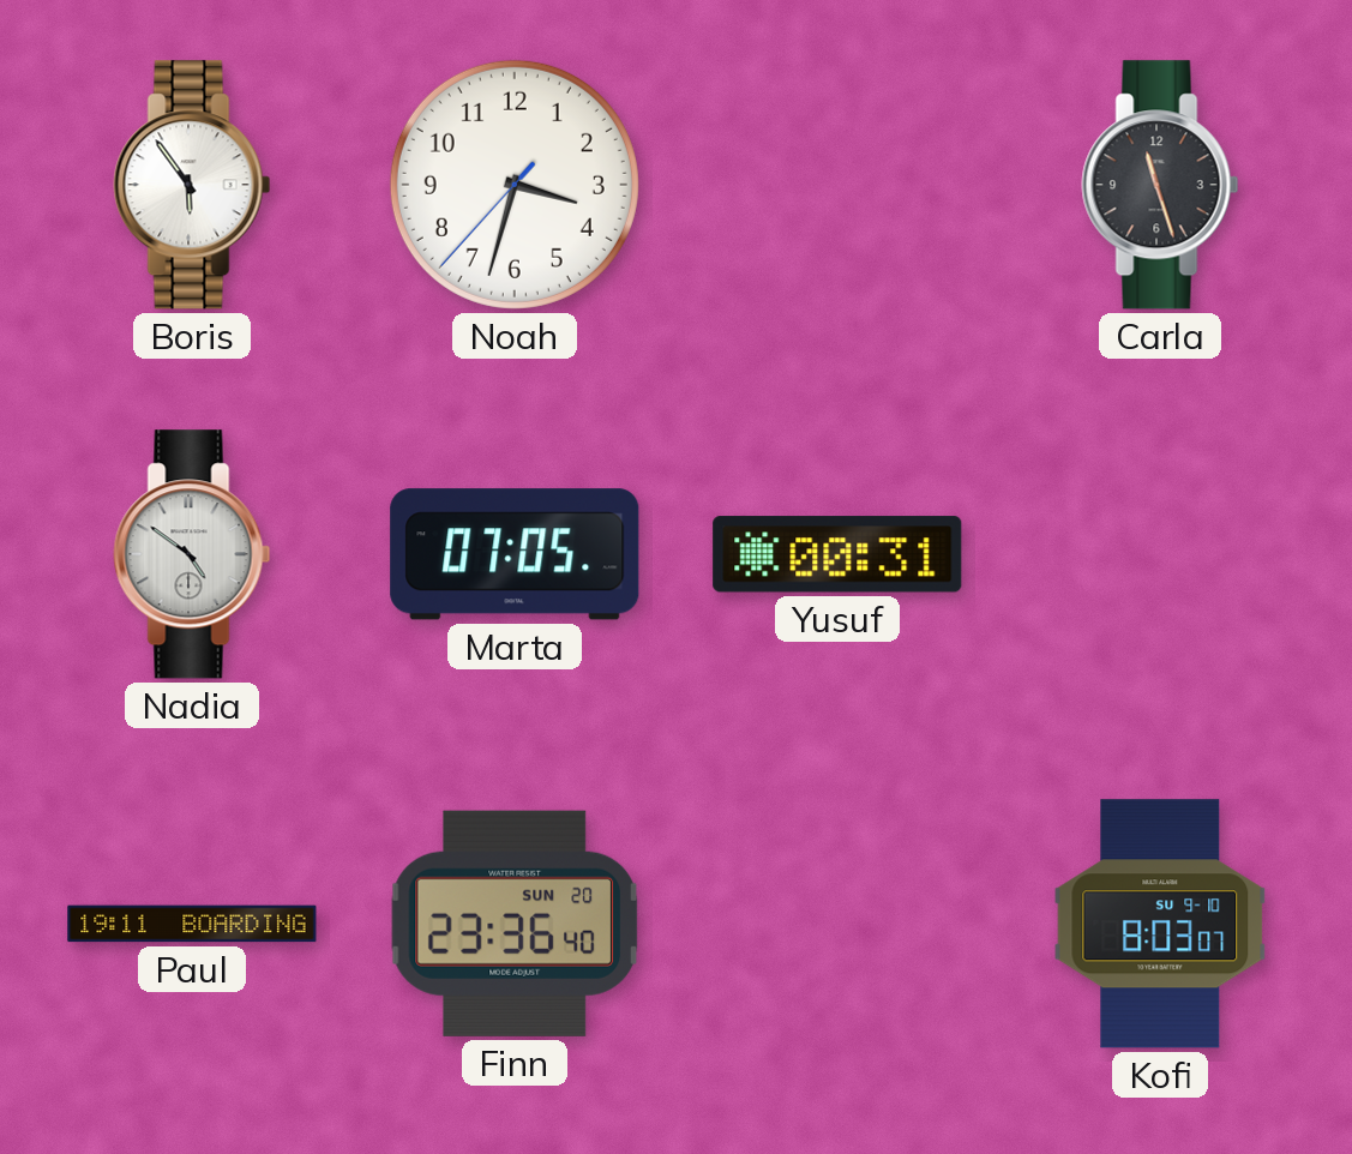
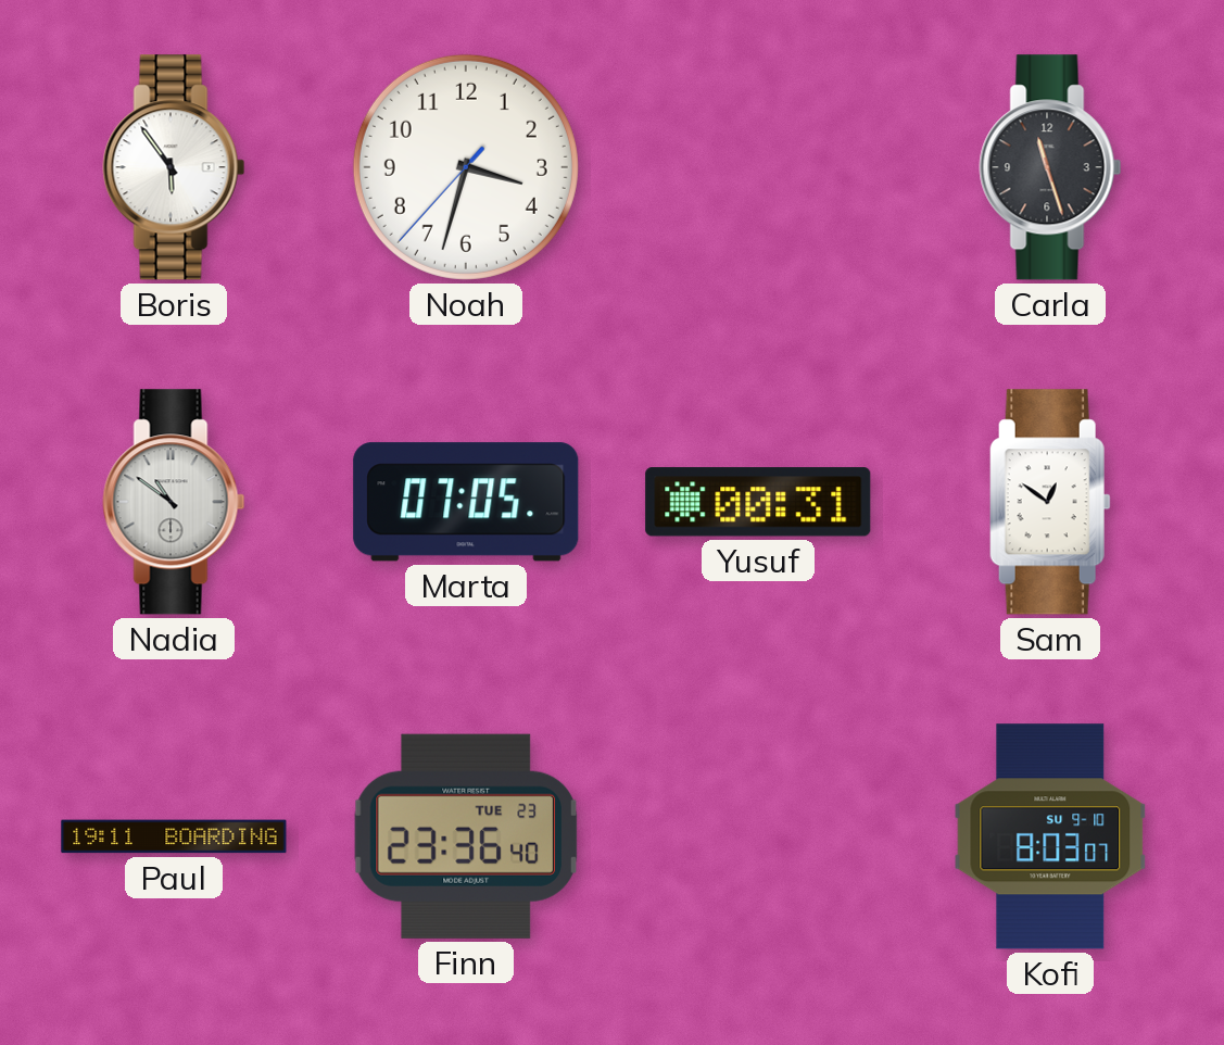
Nadia: 4:51 -> 10:51
Sam: none -> 12:51
Finn date: SUN 20 -> TUE 23
